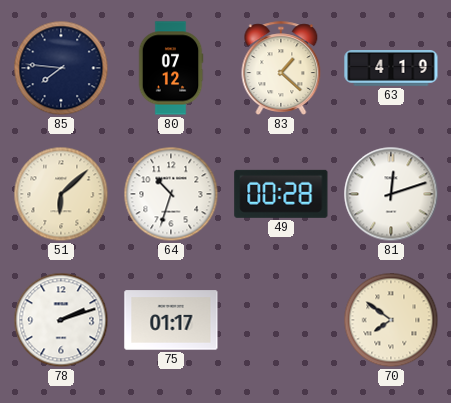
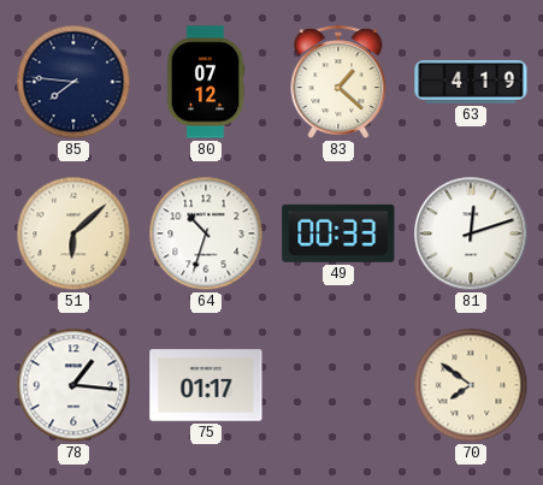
49: 00:28 -> 00:33
78: 2:12 -> 1:16
